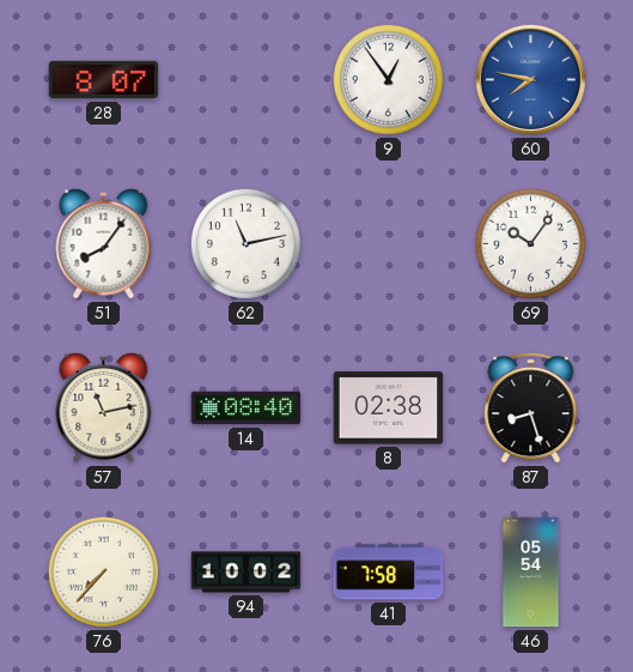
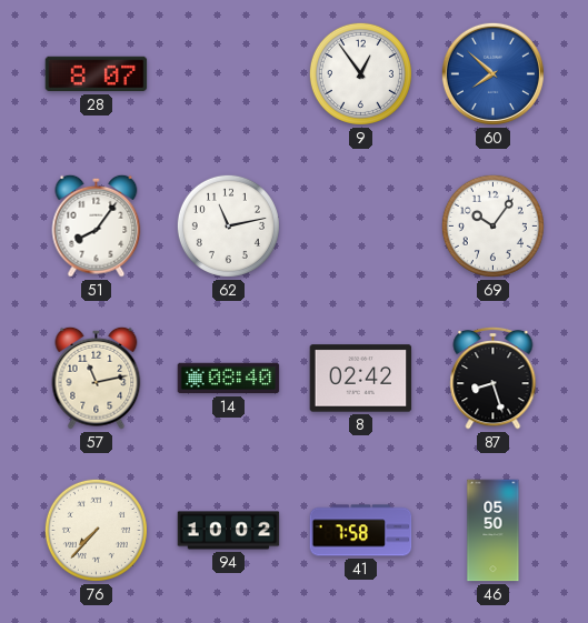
60: 7:47 -> 7:52
8: 02:38 -> 02:42
46: 05:54 -> 05:50
